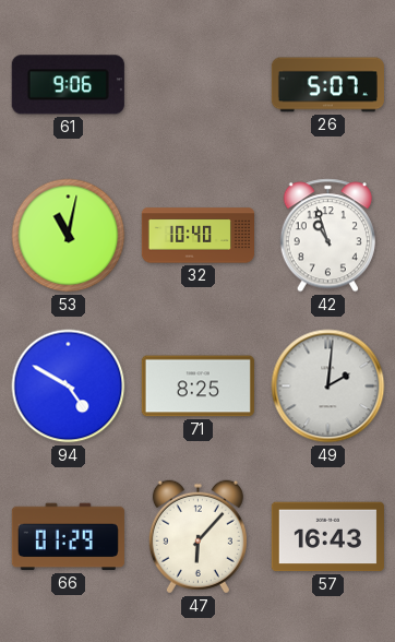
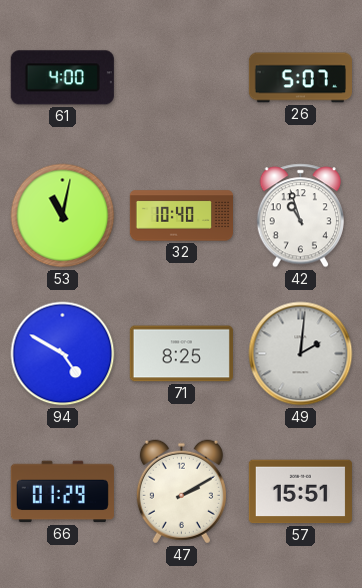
61: 9:06 -> 4:00
47: 6:07 -> 2:10
57: 16:43 -> 15:51
